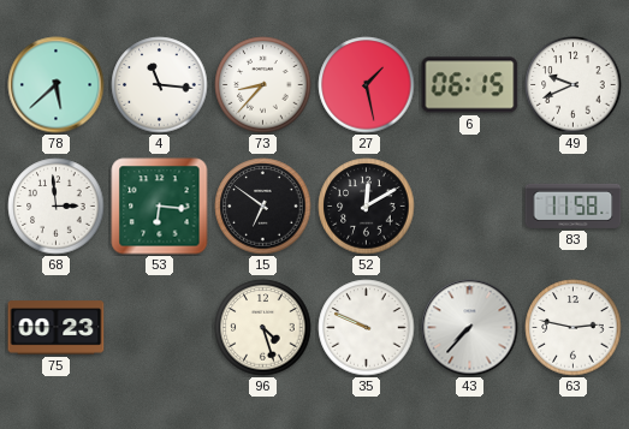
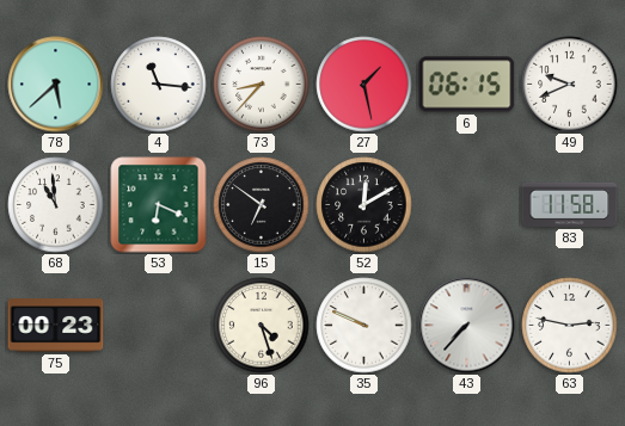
68: 2:59 -> 10:59
53: 6:16 -> 6:19
